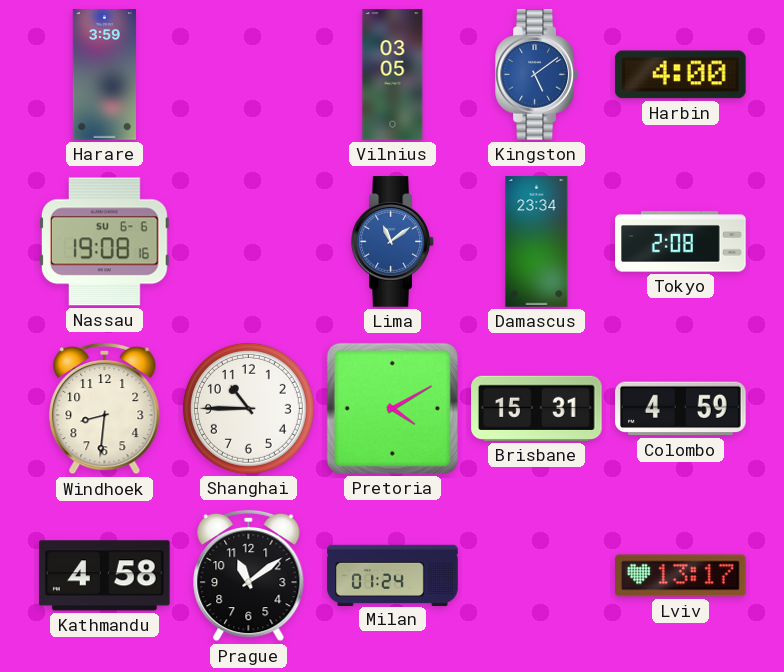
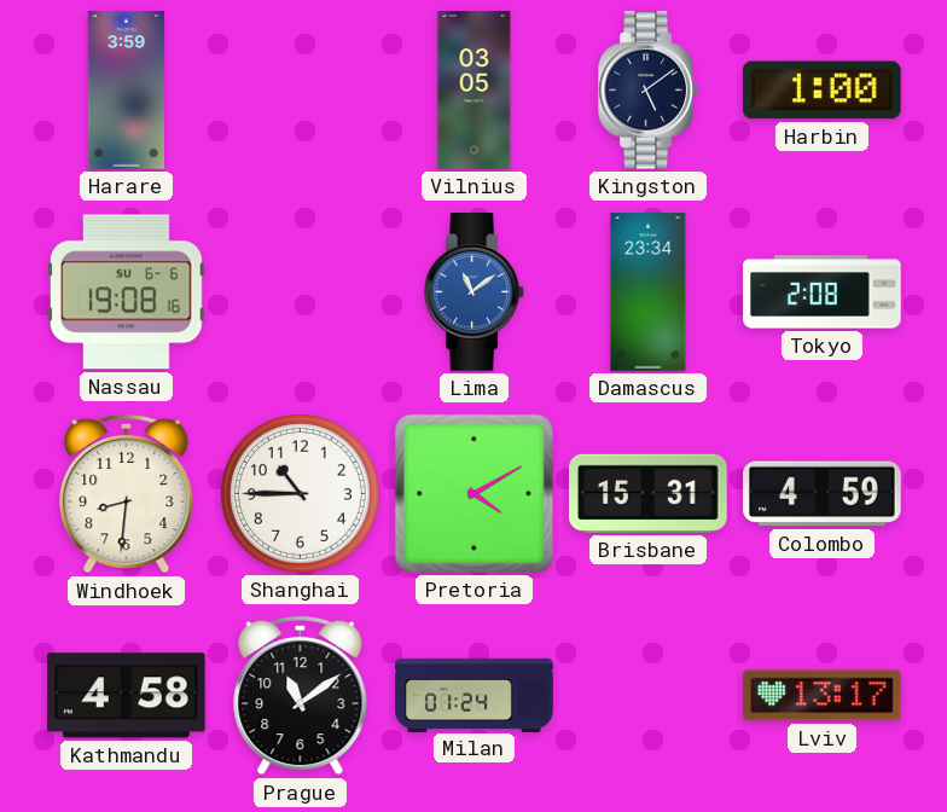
Kingston dial: blue -> navy
Harbin: 4:00 -> 1:00
